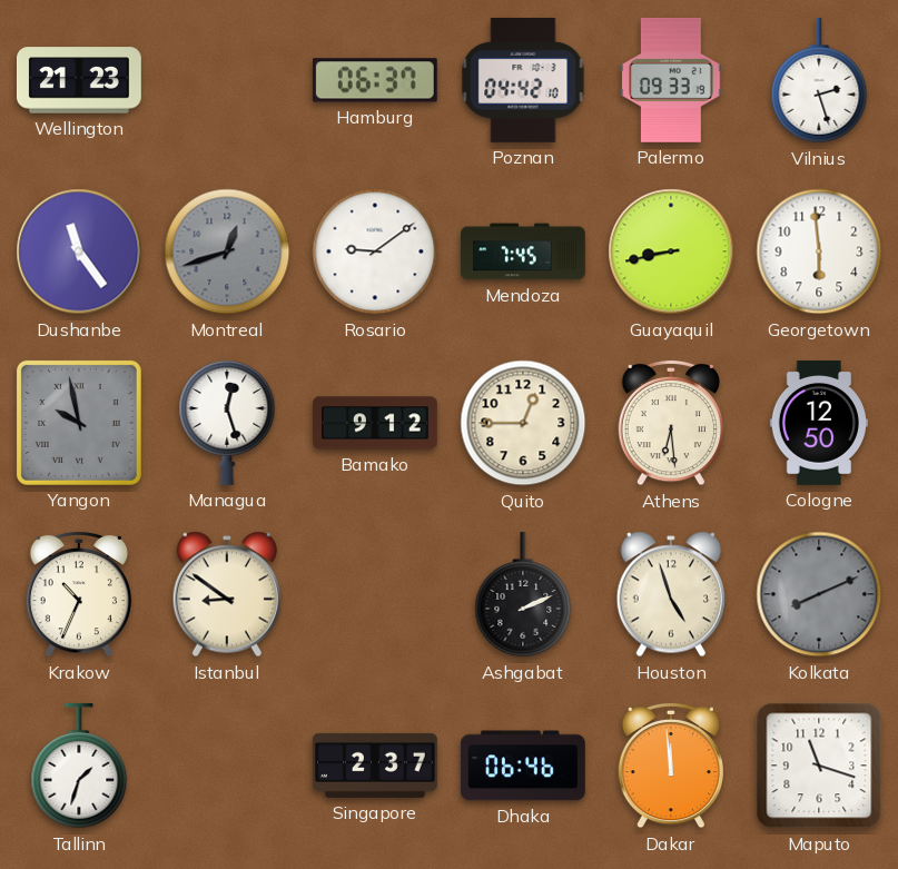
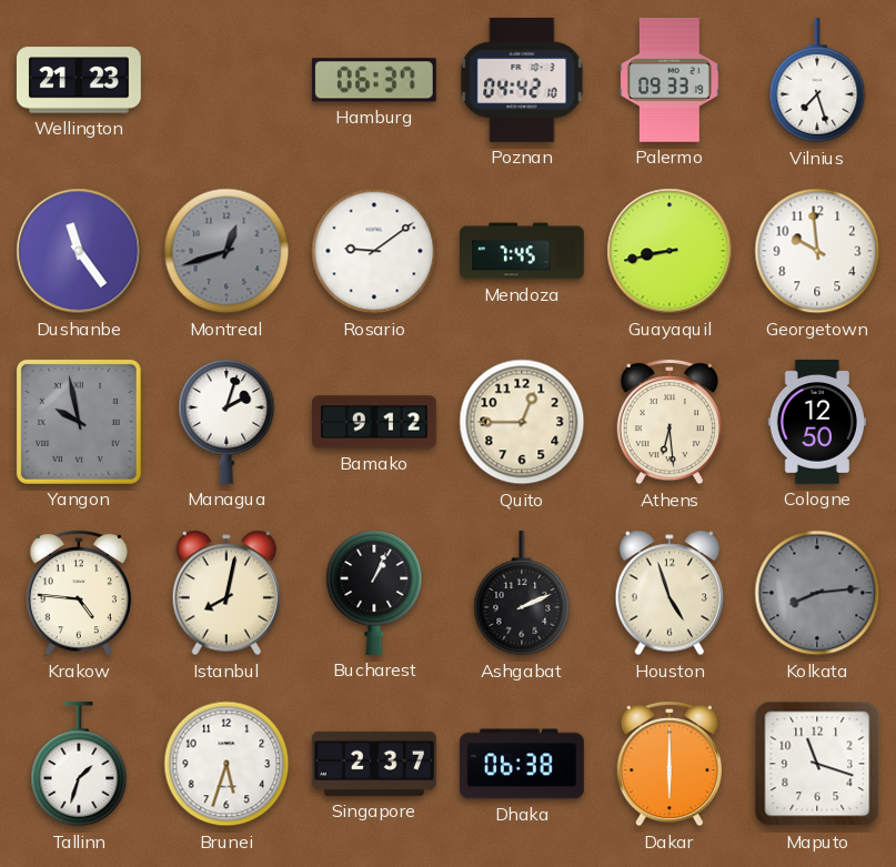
Vilnius: 2:27 -> 7:27
Georgetown: 5:59 -> 9:59
Managua: 12:27 -> 2:03
Krakow: 10:34 -> 4:46
Istanbul: 8:51 -> 8:02
Bucharest: none -> 1:04
Kolkata: 8:11 -> 8:14
Brunei: none -> 5:33
Dhaka: 06:46 -> 06:38
Dakar: 11:59 -> 6:00
